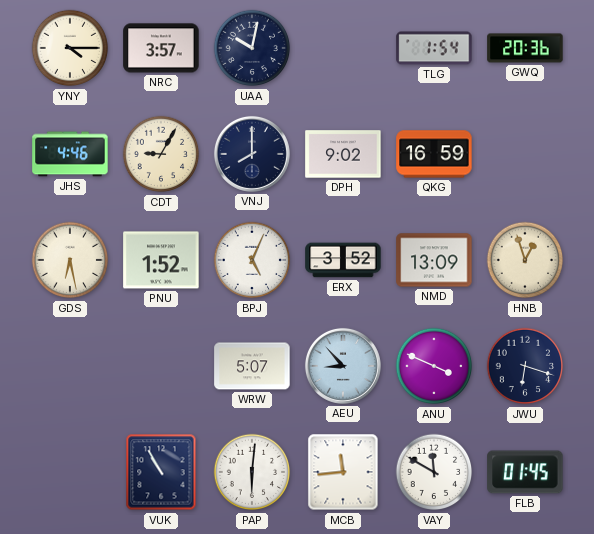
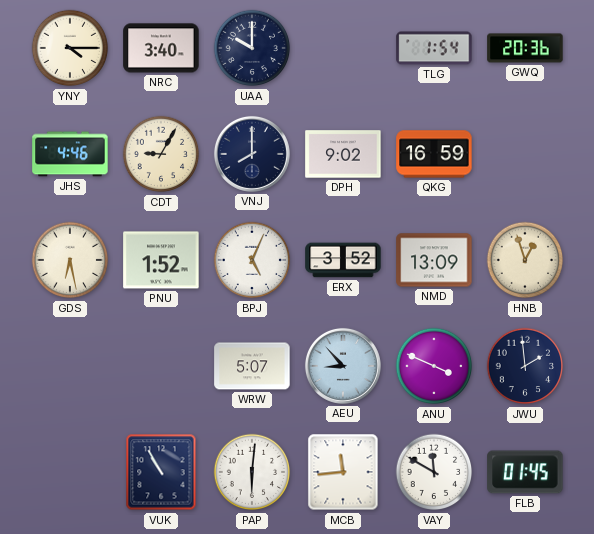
NRC: 3:57 -> 3:40
UAA: 10:02 -> 10:00
JWU: 6:18 -> 1:59
